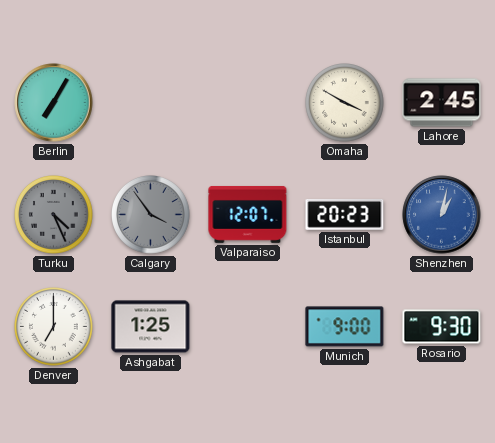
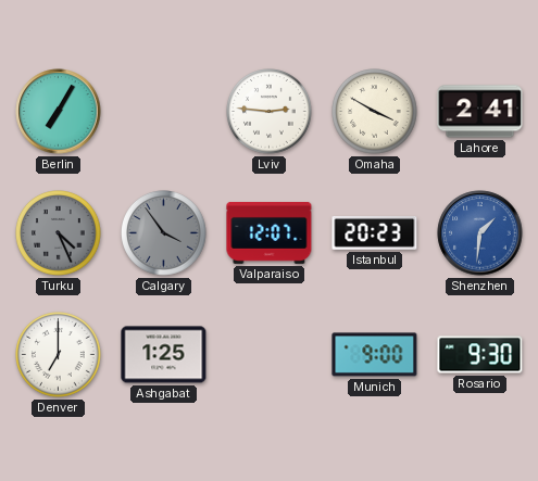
Lviv: none -> 2:46
Lahore: 2:45 -> 2:41
Shenzhen: 1:02 -> 1:31
